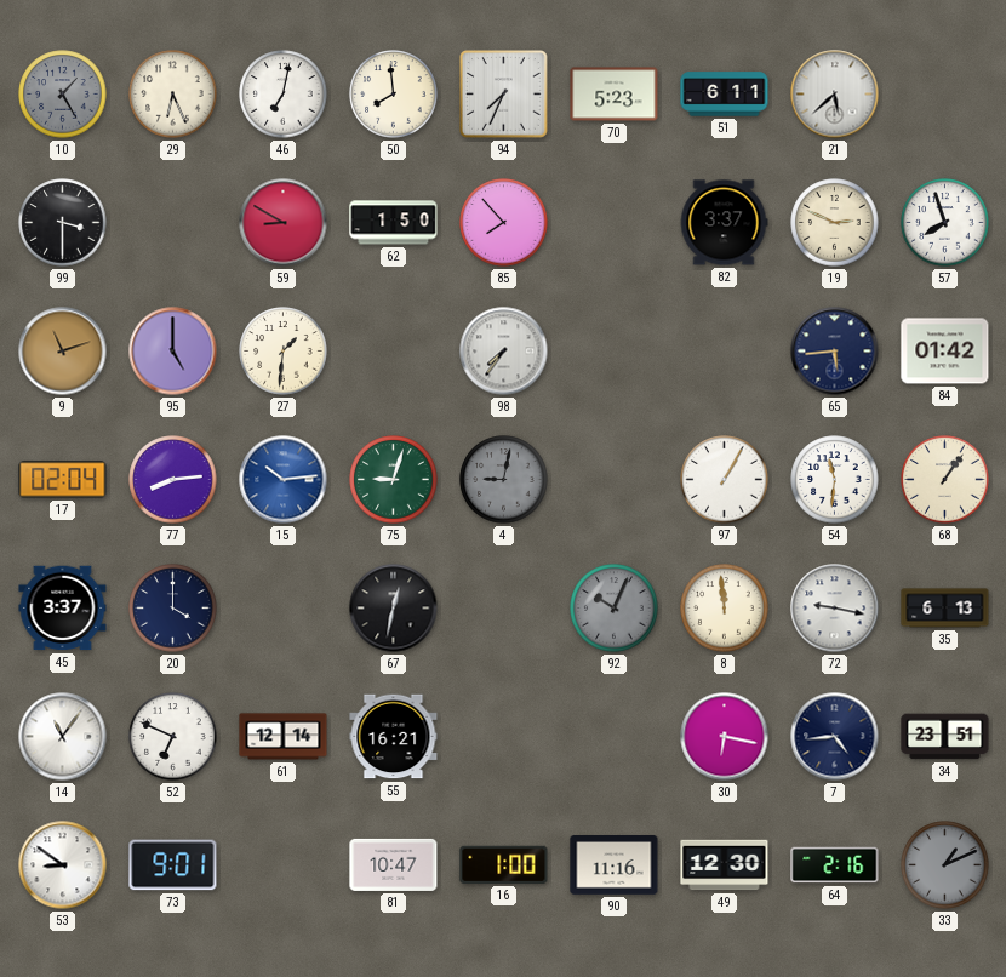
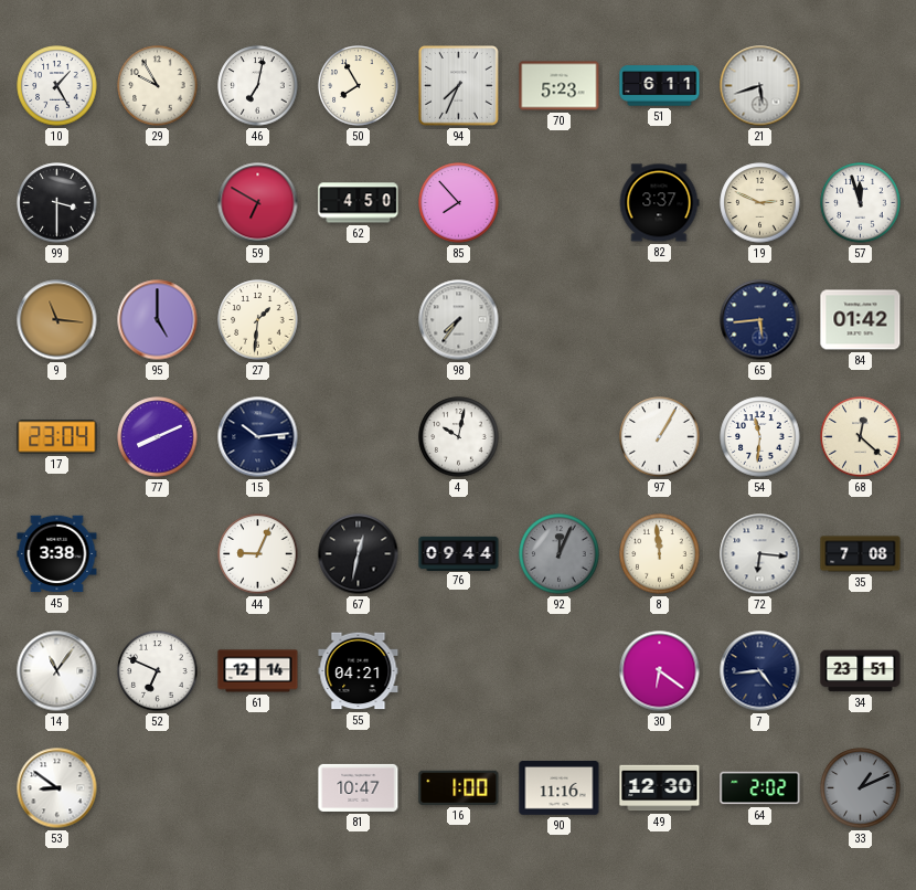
10 dial: grey -> white
29: 6:26 -> 9:55
50: 7:59 -> 7:55
21: 5:38 -> 5:42
59: 8:50 -> 6:50
62: 1:50 -> 4:50
57: 7:57 -> 11:57
9: 11:12 -> 11:16
17: 02:04 -> 23:04
77: 8:14 -> 8:11
15 dial: blue -> navy
75: 9:03 -> none
4: 9:02 -> 10:02
4 dial: grey -> white
68: 1:06 -> 12:22
45: 3:37 -> 3:38
20: 4:00 -> none
44: none -> 9:04
76: none -> 09:44
92: 10:04 -> 12:04
72: 9:17 -> 6:16
35: 6:13 -> 7:08
55: 16:21 -> 04:21
30: 6:17 -> 6:21
73: 9:01 -> none
64: 2:16 -> 2:02
